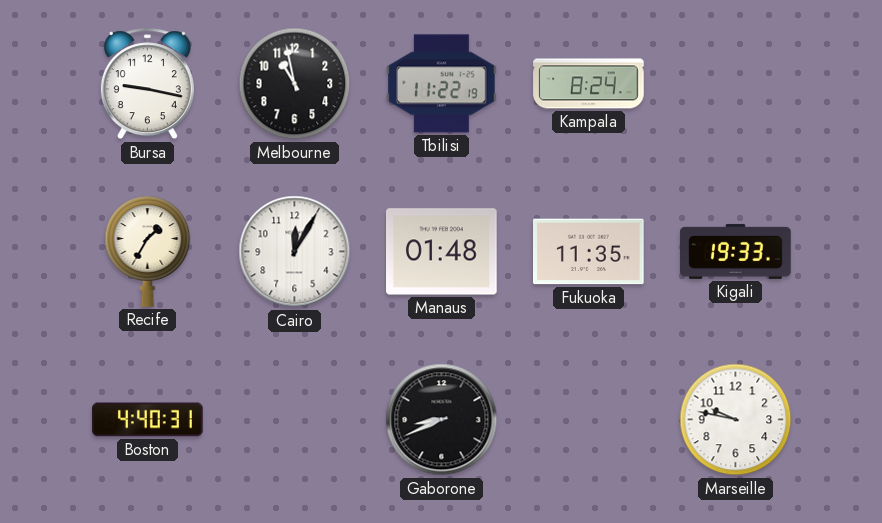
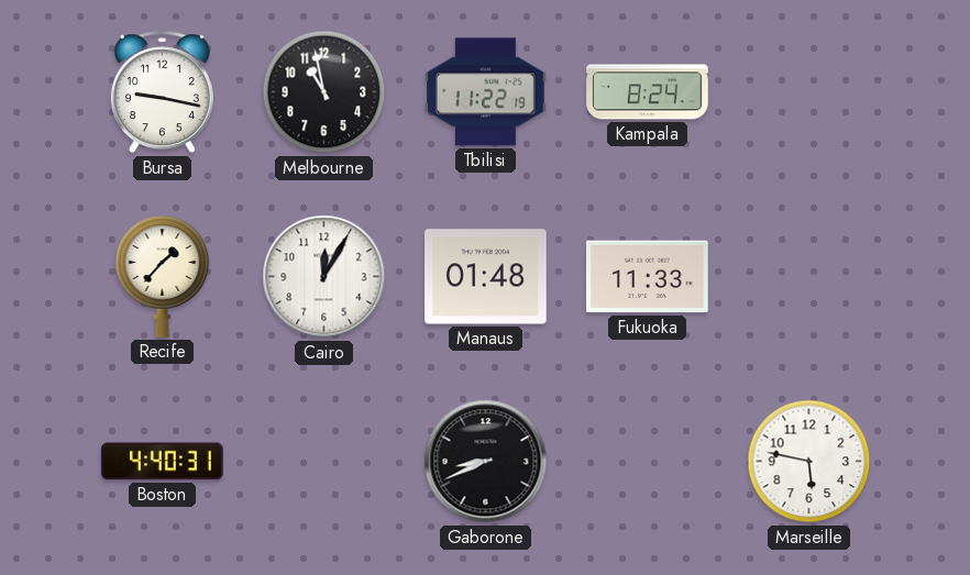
Recife: 1:35 -> 1:37
Fukuoka: 11:35 -> 11:33
Kigali: 19:33 -> none
Marseille: 9:47 -> 5:47
